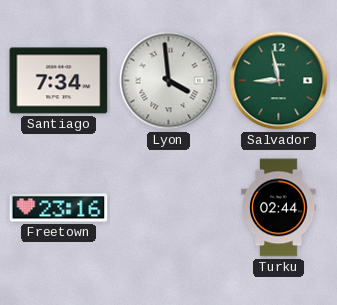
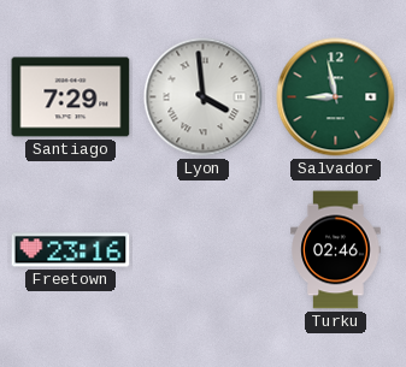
Santiago: 7:34 -> 7:29
Turku: 02:44 -> 02:46
